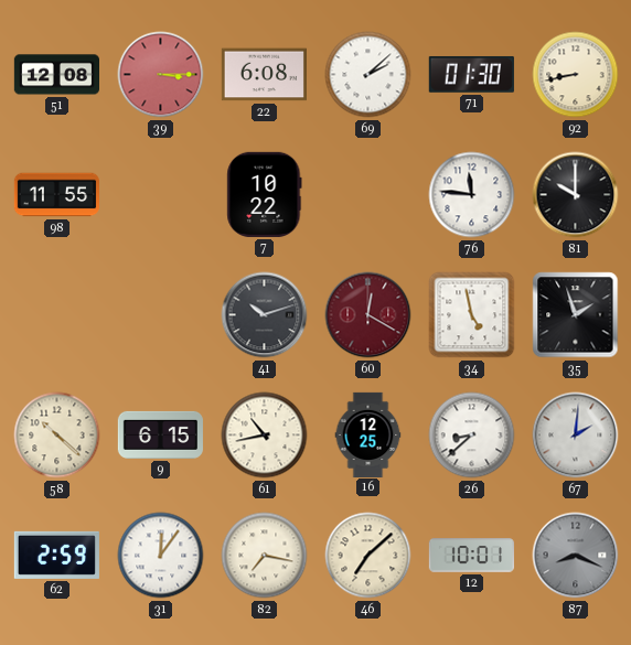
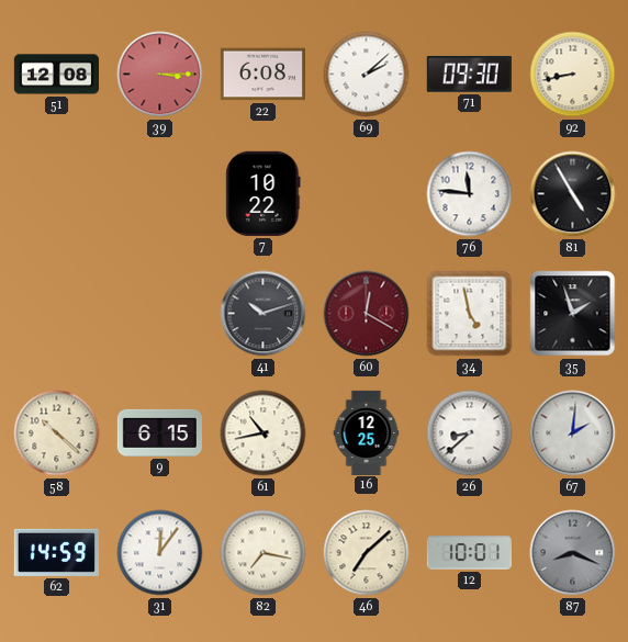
71: 01:30 -> 09:30
98: 11:55 -> none
81: 10:00 -> 4:55
62: 2:59 -> 14:59
